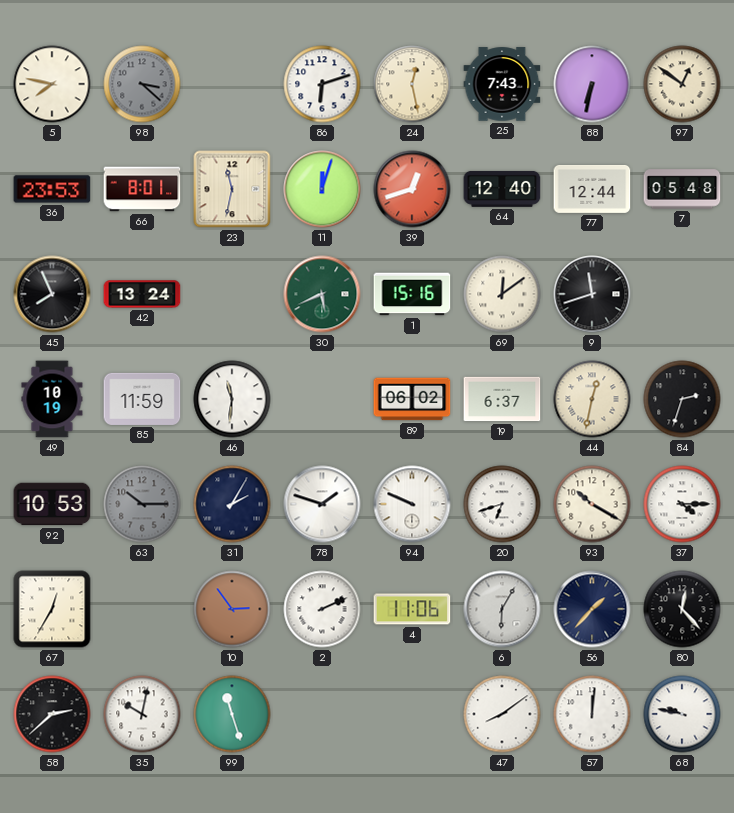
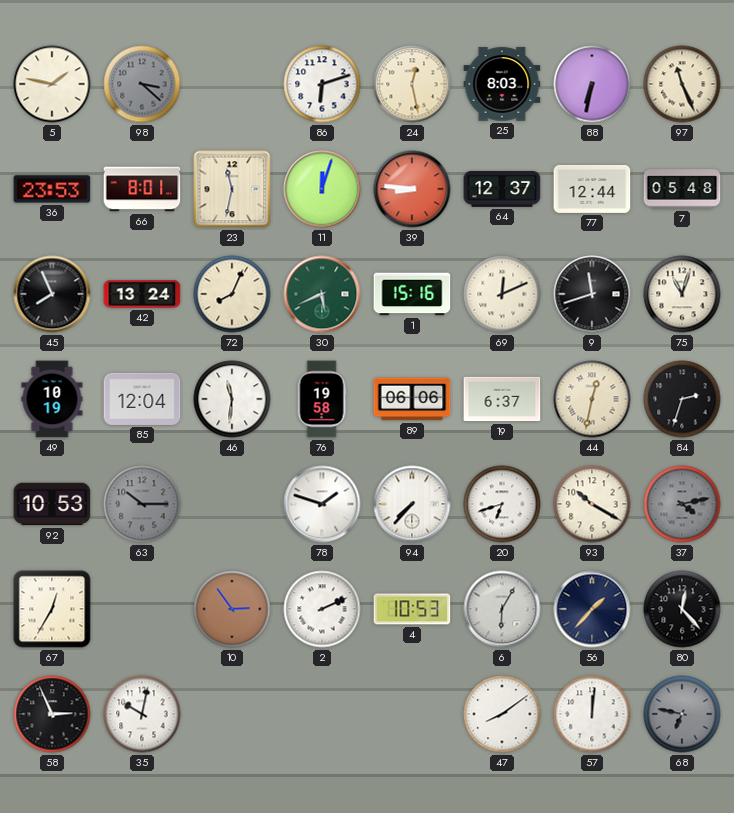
5: 7:47 -> 1:47
25: 7:43 -> 8:03
97: 12:51 -> 11:26
39: 12:42 -> 8:46
64: 12:40 -> 12:37
72: none -> 8:04
69: 12:09 -> 12:11
75: none -> 11:03
85: 11:59 -> 12:04
76: none -> 19:58
89: 06:02 -> 06:06
31: 2:05 -> none
94: 9:49 -> 7:37
37: 4:15 -> 4:13
37 dial: white -> grey
4: 11:06 -> 10:53
58: 2:38 -> 2:56
99: 11:27 -> none
68: 9:47 -> 6:47
68 dial: white -> grey
